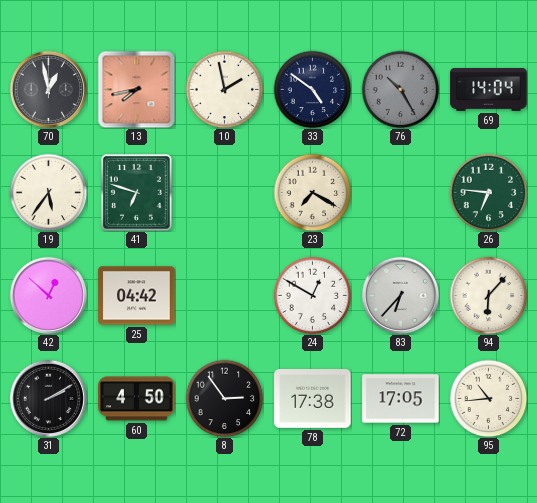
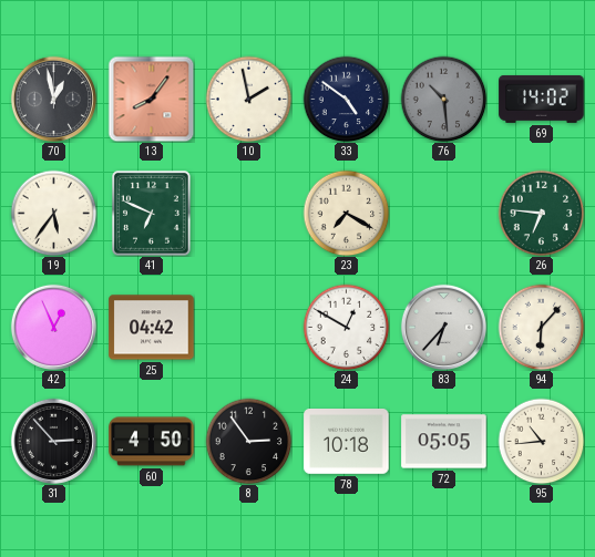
13: 7:43 -> 8:06
76: 10:25 -> 10:29
69: 14:04 -> 14:02
41: 6:48 -> 6:49
42: 12:52 -> 12:56
31: 2:10 -> 2:53
78: 17:38 -> 10:18
72: 17:05 -> 05:05
